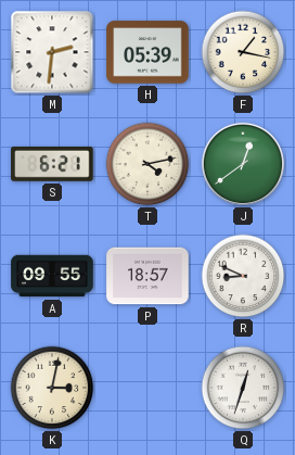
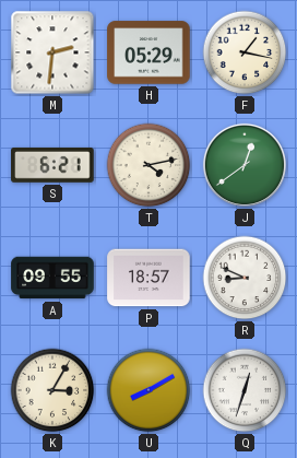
H: 05:39 -> 05:29
K: 3:02 -> 3:05
U: none -> 8:10
